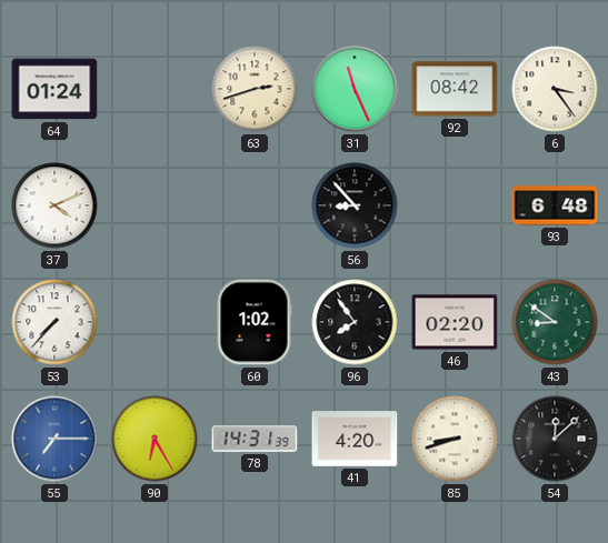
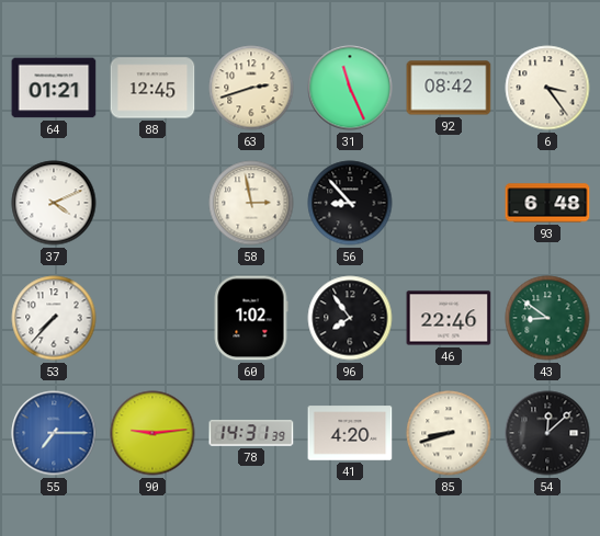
64: 01:24 -> 01:21
88: none -> 12:45
58: none -> 2:58
46: 02:20 -> 22:46
90: 6:25 -> 9:14
